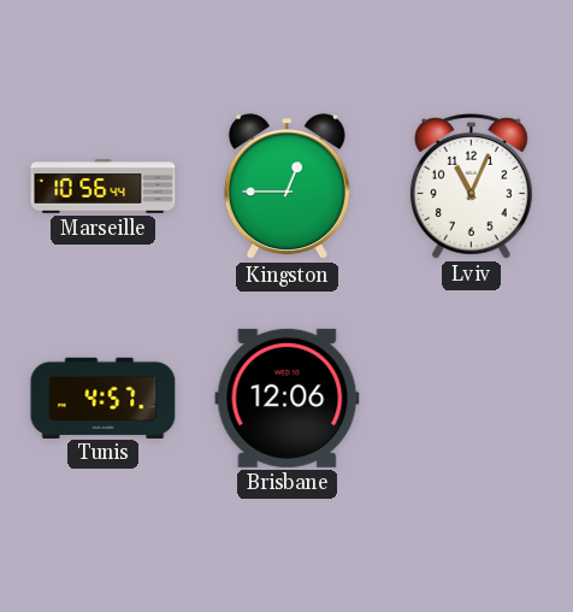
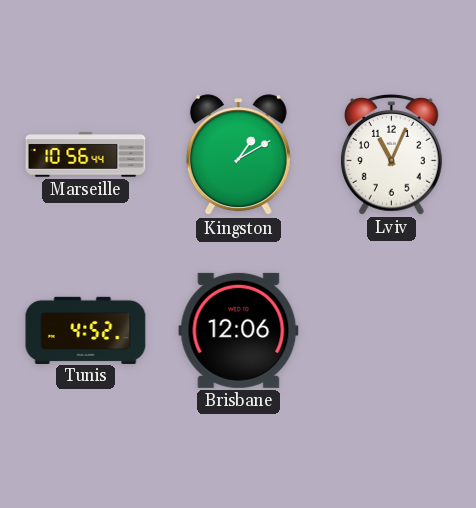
Kingston: 12:45 -> 1:10
Tunis: 4:57 -> 4:52
